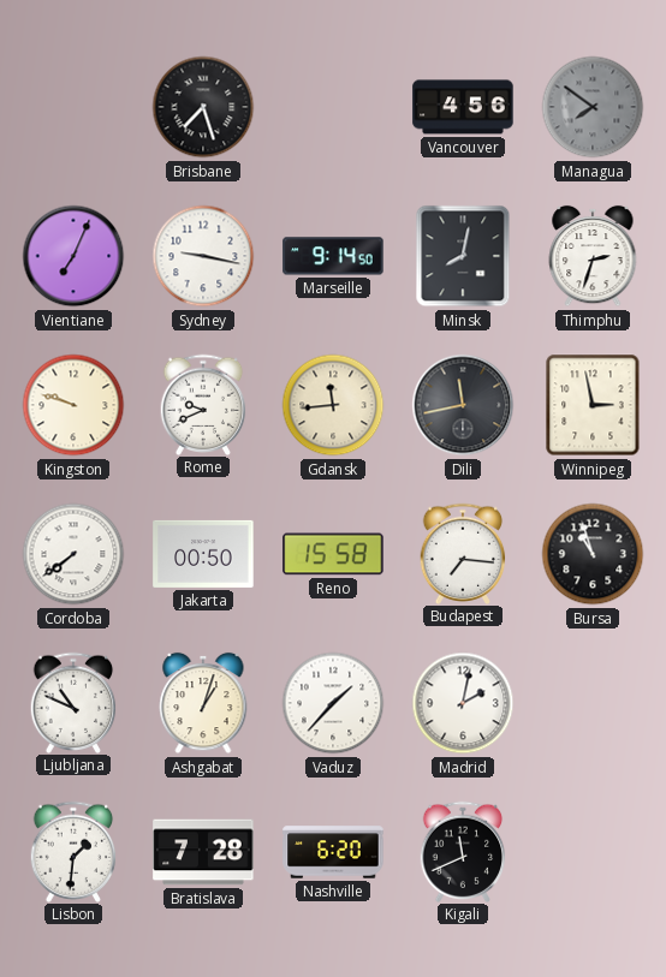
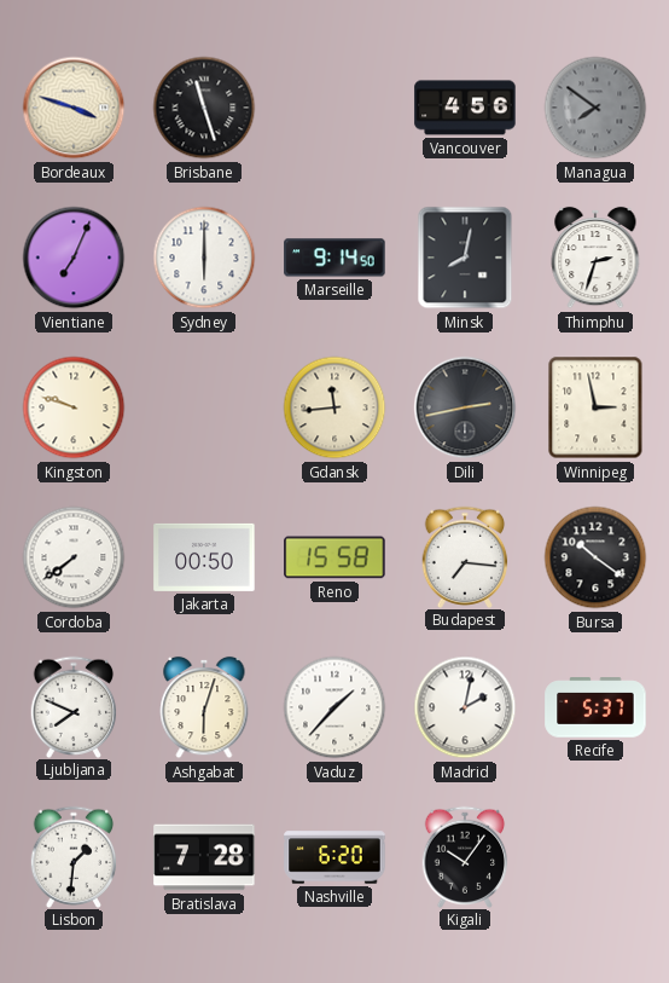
Bordeaux: none -> 3:48
Brisbane: 7:27 -> 11:27
Sydney: 9:17 -> 6:00
Rome: 9:41 -> none
Dili: 11:43 -> 2:43
Bursa: 10:57 -> 10:21
Ljubljana: 10:49 -> 7:49
Ashgabat: 1:03 -> 6:03
Recife: none -> 5:37
Kigali: 11:41 -> 10:06
